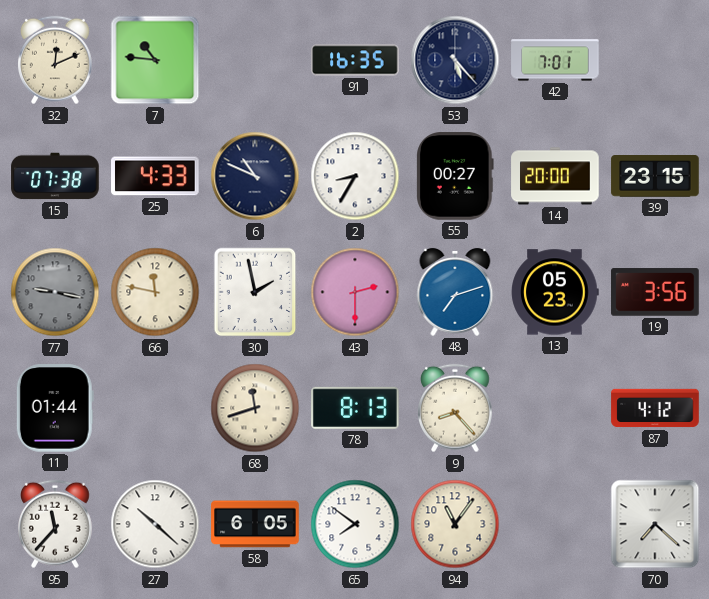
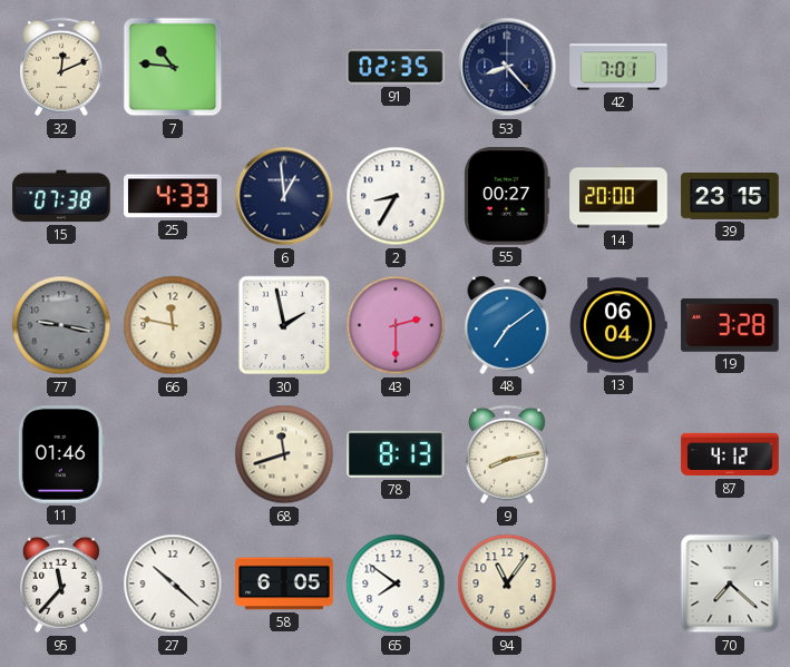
91: 16:35 -> 02:35
53: 5:23 -> 8:23
6: 10:49 -> 12:59
48: 7:12 -> 7:09
13: 05:23 -> 06:04
19: 3:56 -> 3:28
11: 01:44 -> 01:46
9: 8:23 -> 8:13
